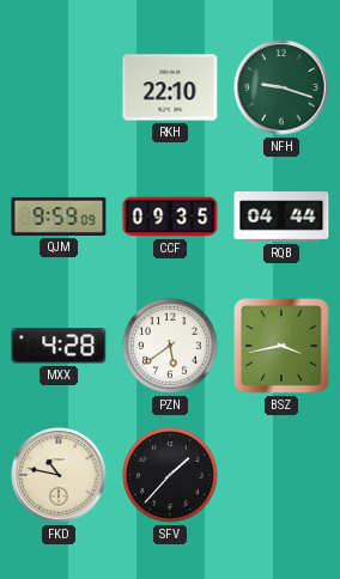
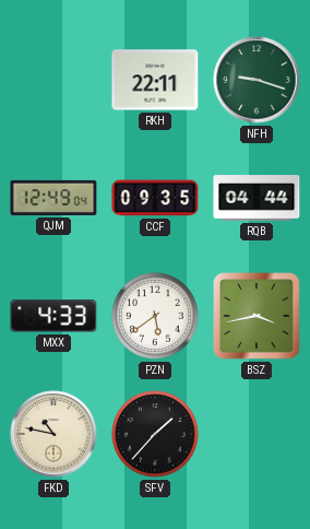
RKH: 22:10 -> 22:11
QJM: 9:59 -> 12:49
MXX: 4:28 -> 4:33
